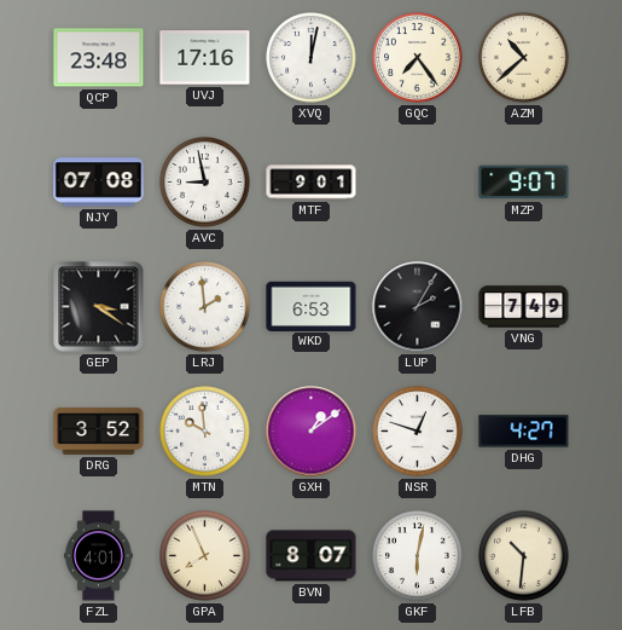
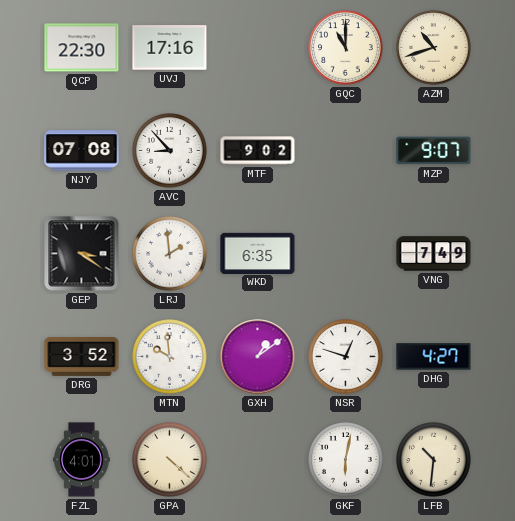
QCP: 23:48 -> 22:30
XVQ: 12:02 -> none
GQC: 7:24 -> 11:00
AZM: 10:38 -> 10:42
AVC: 8:58 -> 8:53
MTF: 9:01 -> 9:02
WKD: 6:53 -> 6:35
LUP: 2:05 -> none
GPA: 7:56 -> 4:22
BVN: 8:07 -> none
